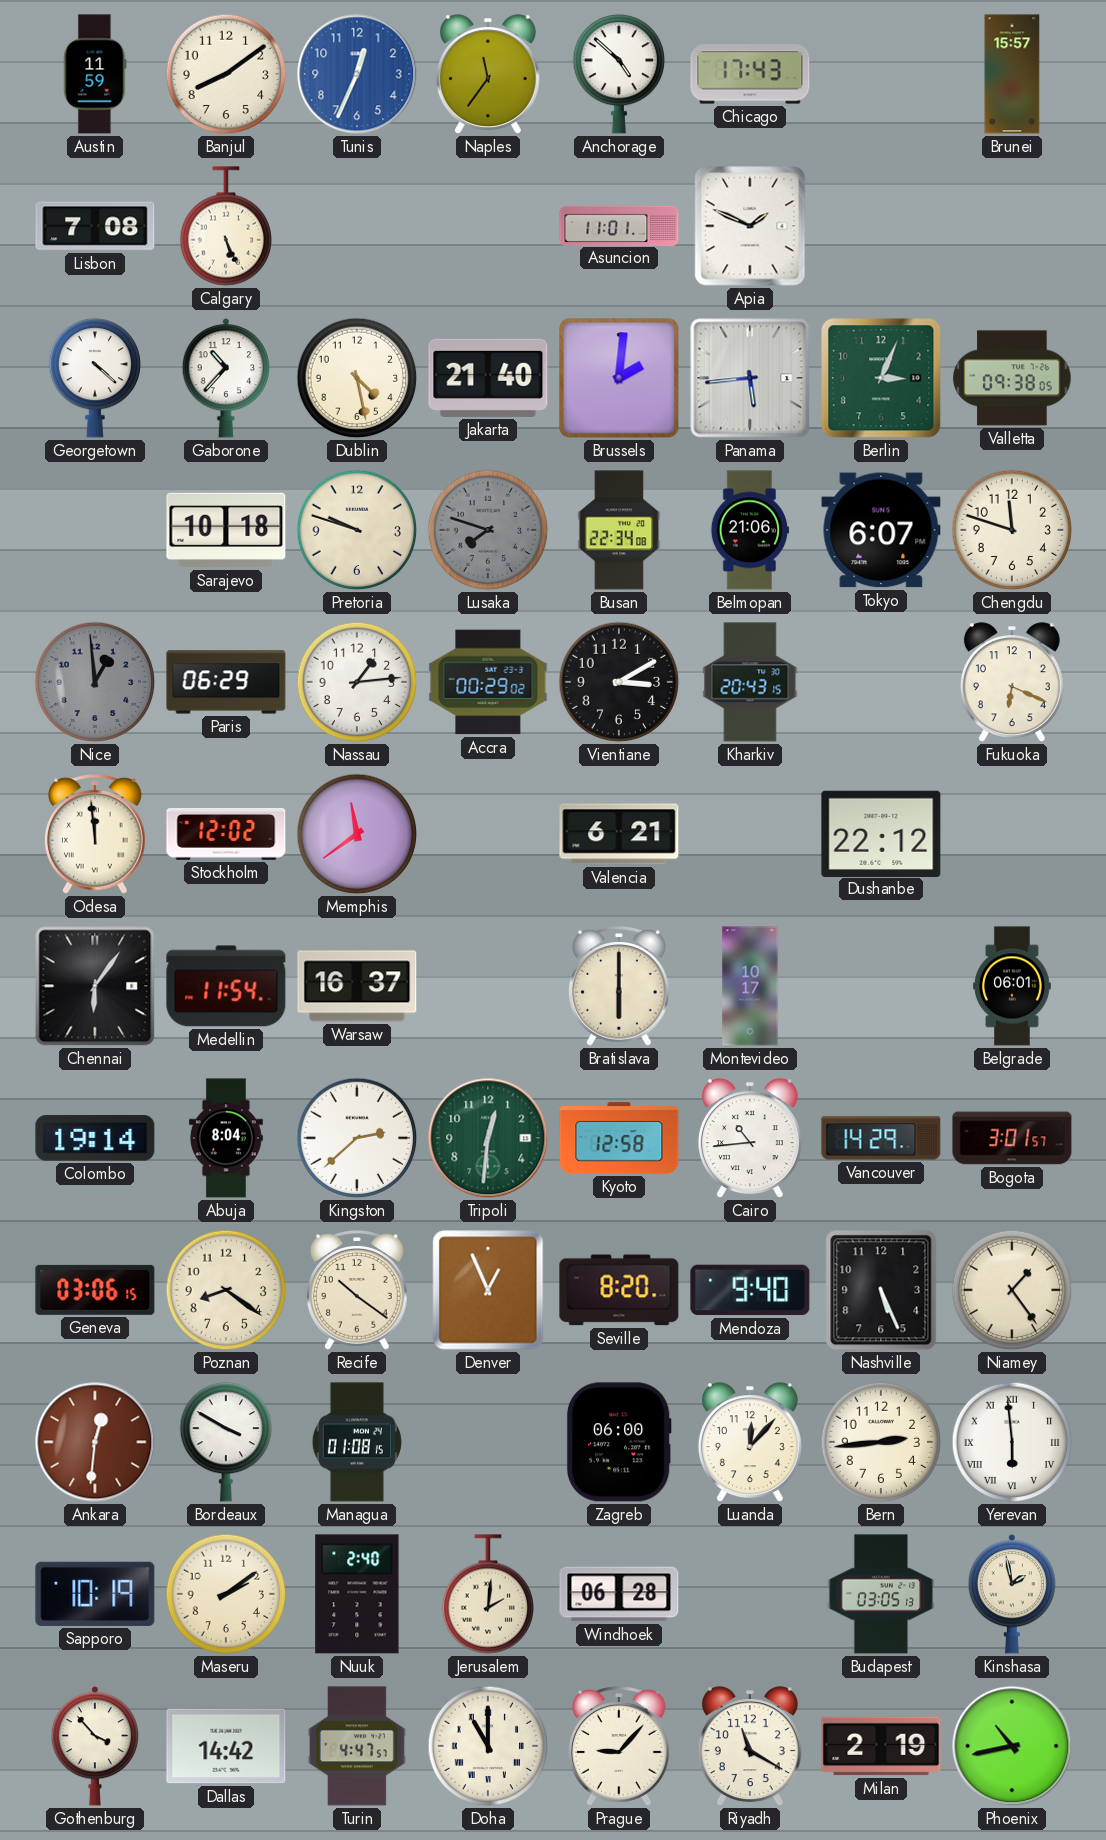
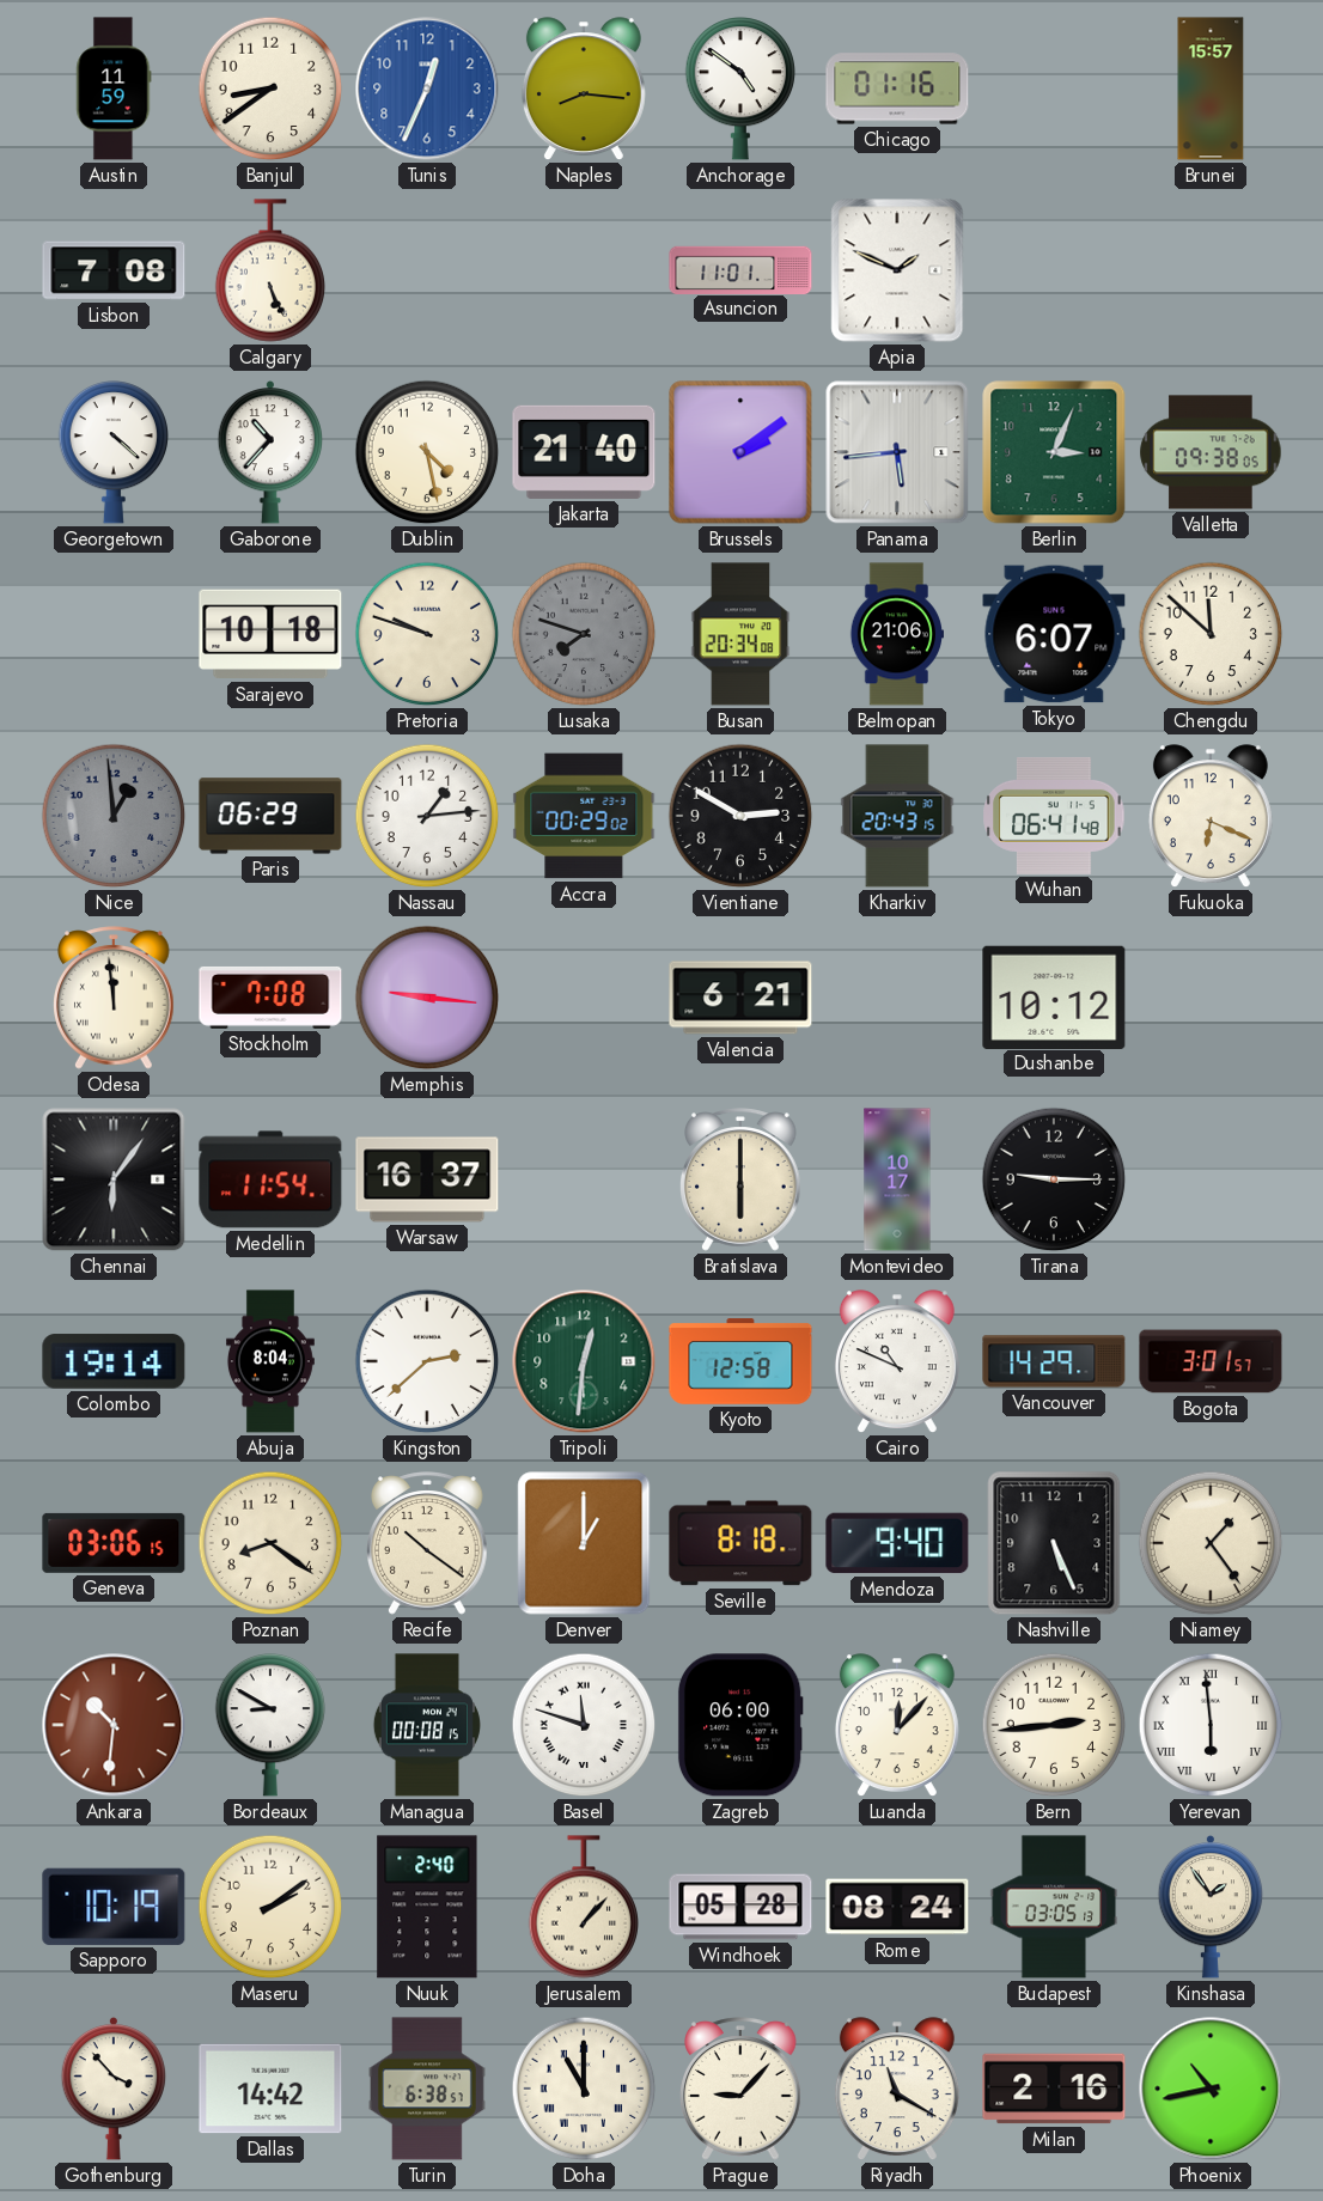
Banjul: 8:09 -> 8:39
Naples: 11:36 -> 8:16
Anchorage: 4:52 -> 4:51
Chicago: 17:43 -> 01:16
Brussels: 2:01 -> 2:09
Busan: 22:34 -> 20:34
Chengdu: 11:48 -> 11:52
Vientiane: 3:10 -> 2:50
Wuhan: none -> 06:41
Stockholm: 12:02 -> 7:08
Memphis: 11:39 -> 9:16
Dushanbe: 22:12 -> 10:12
Tirana: none -> 9:15
Belgrade: 06:01 -> none
Cairo: 10:44 -> 10:49
Denver: 12:56 -> 1:00
Seville: 8:20 -> 8:18
Ankara: 12:31 -> 10:31
Bordeaux: 3:50 -> 8:50
Managua: 01:08 -> 00:08
Basel: none -> 11:48
Jerusalem: 2:01 -> 1:07
Windhoek: 06:28 -> 05:28
Rome: none -> 08:24
Kinshasa: 1:58 -> 1:54
Turin: 4:47 -> 6:38
Milan: 2:19 -> 2:16
